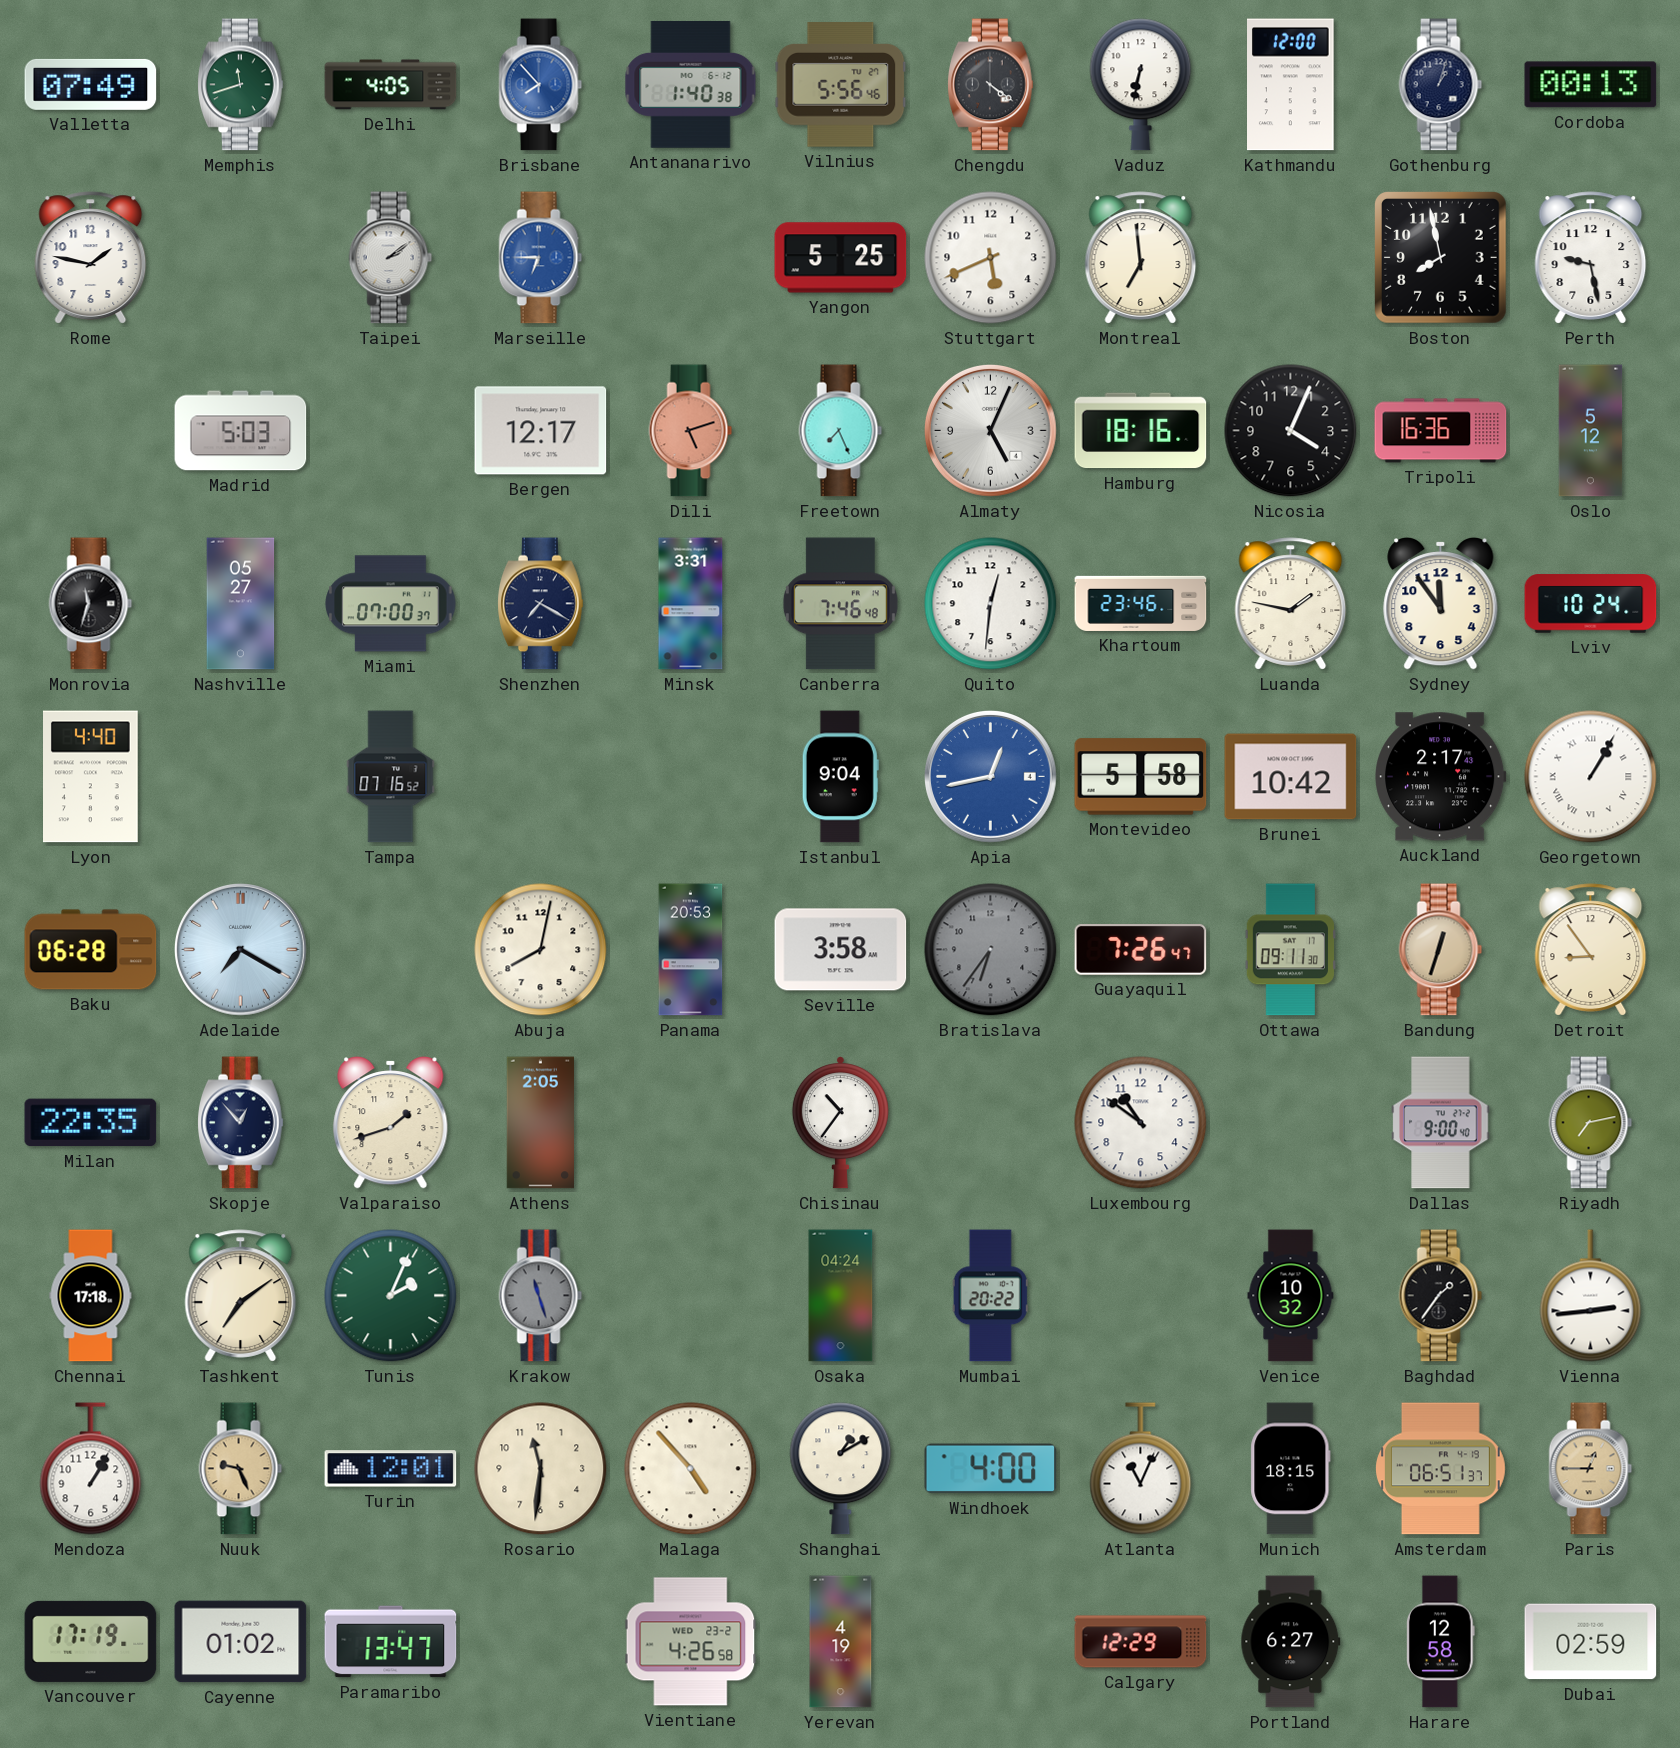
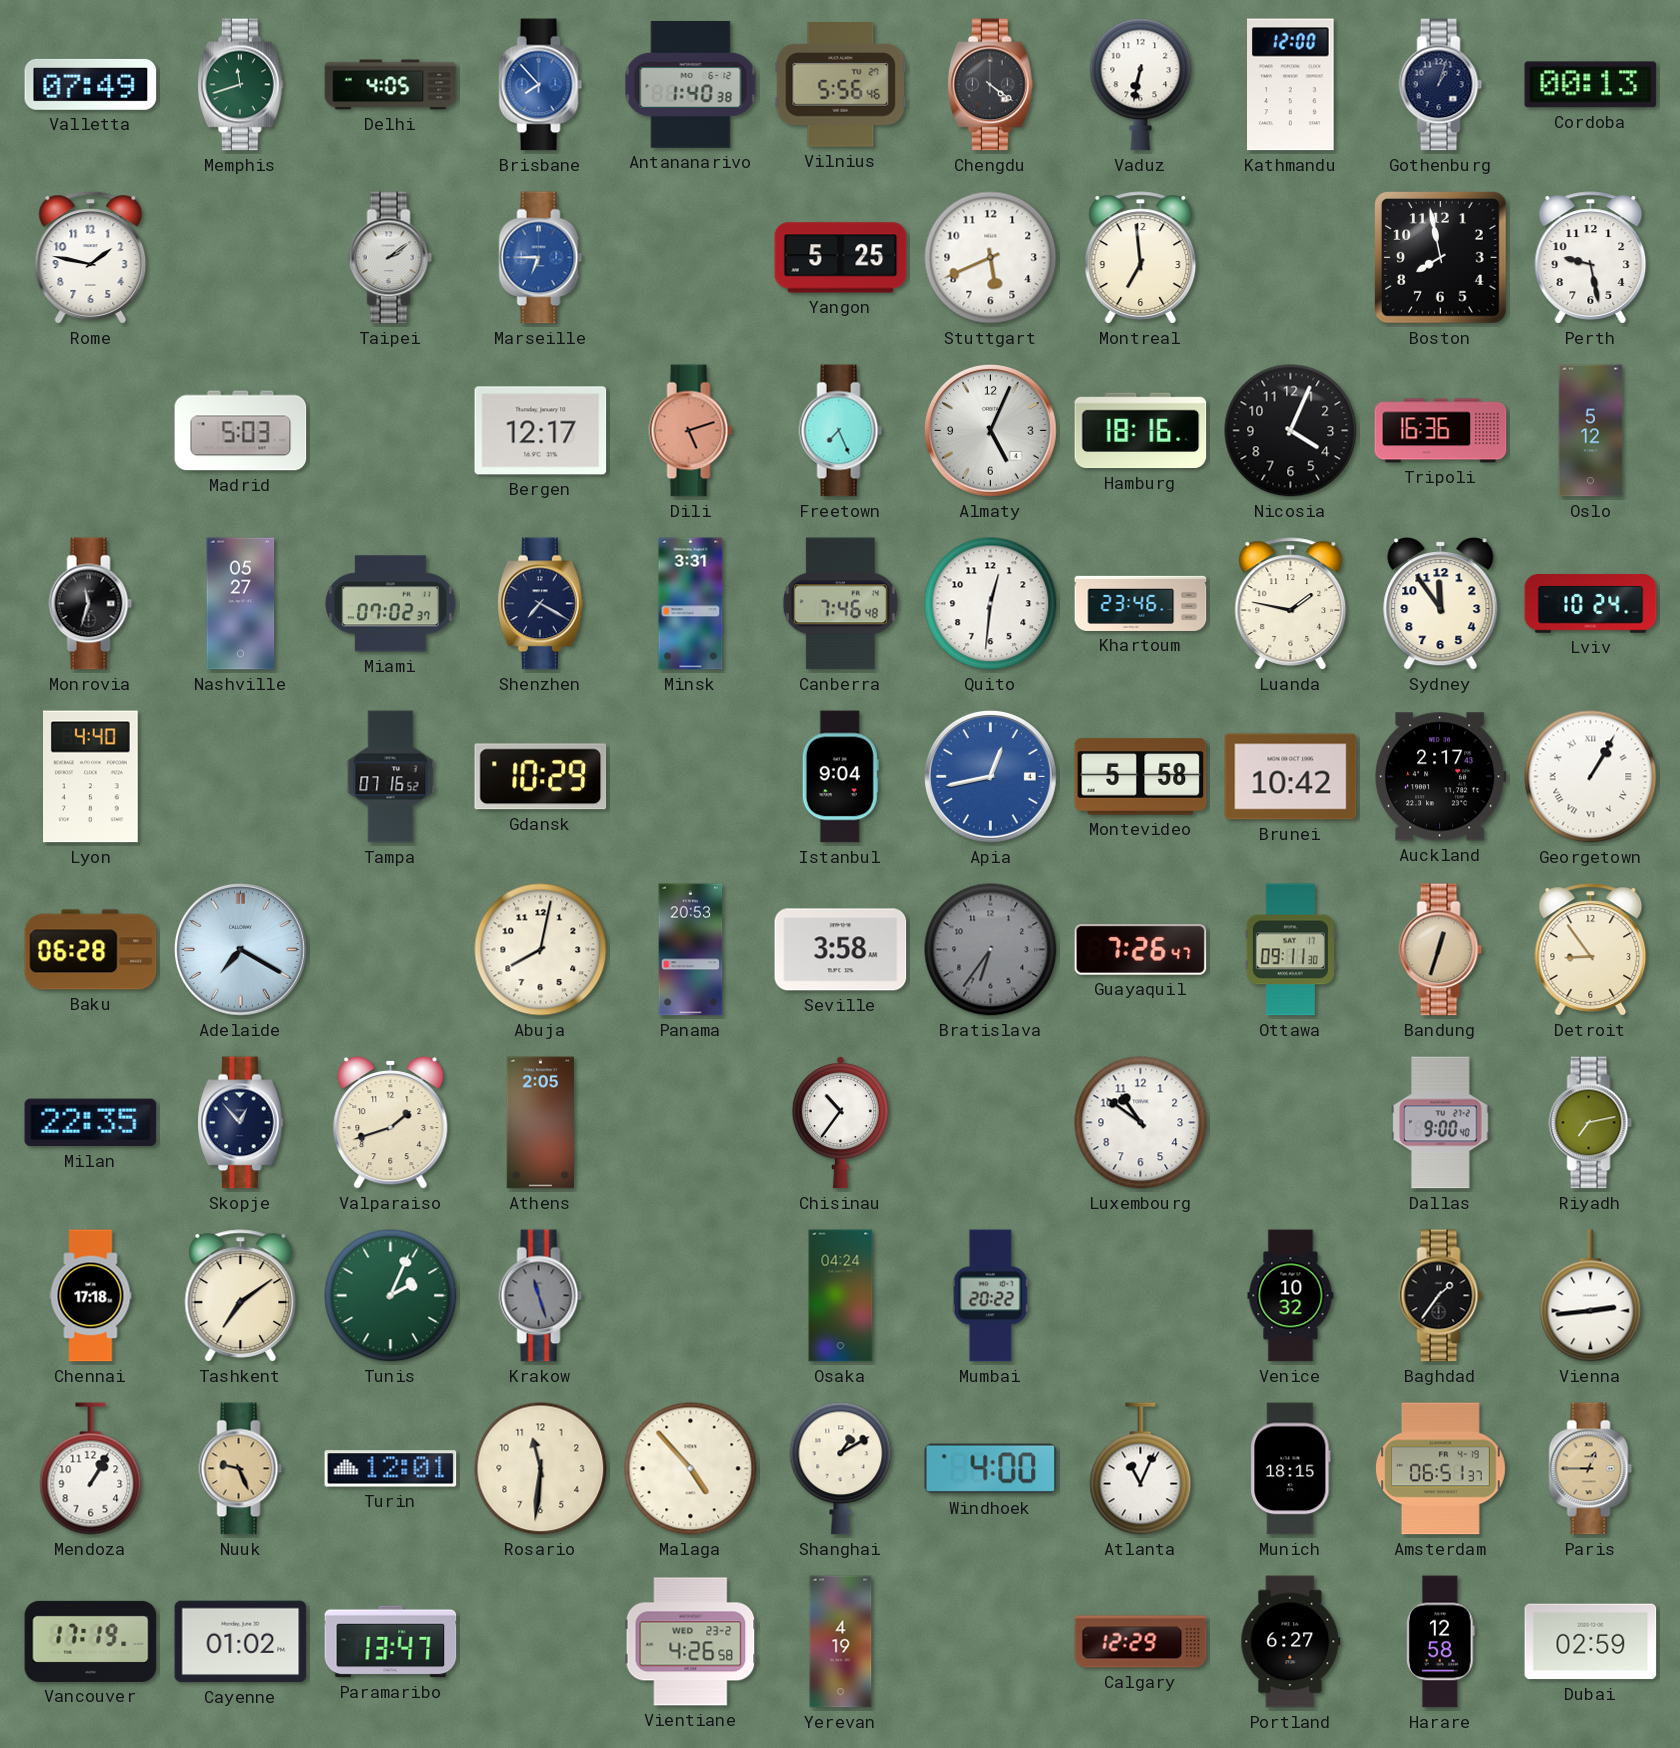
Miami: 07:00 -> 07:02
Gdansk: none -> 10:29
